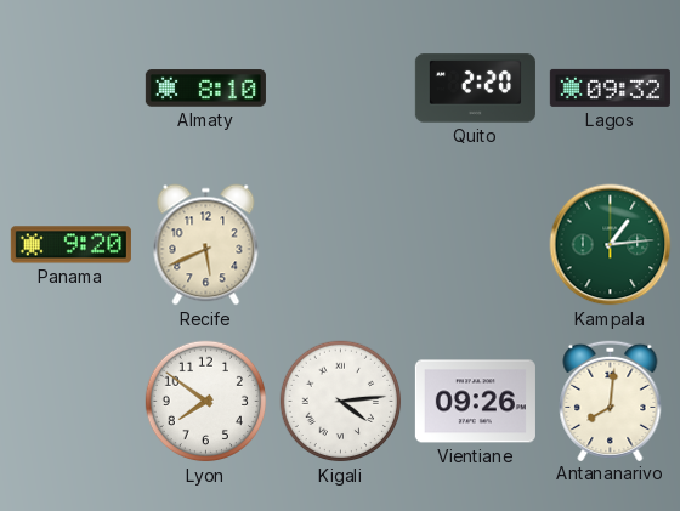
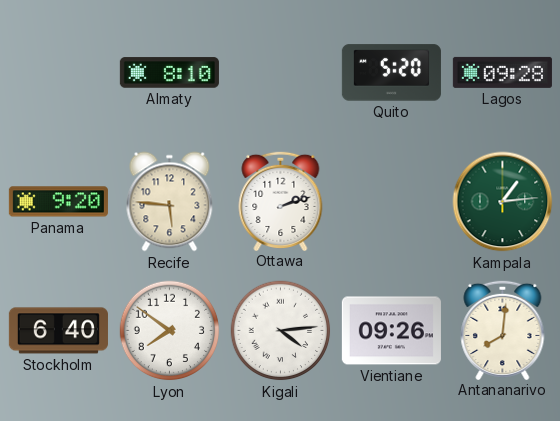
Quito: 2:20 -> 5:20
Lagos: 09:32 -> 09:28
Recife: 5:41 -> 5:46
Ottawa: none -> 2:12
Stockholm: none -> 6:40
